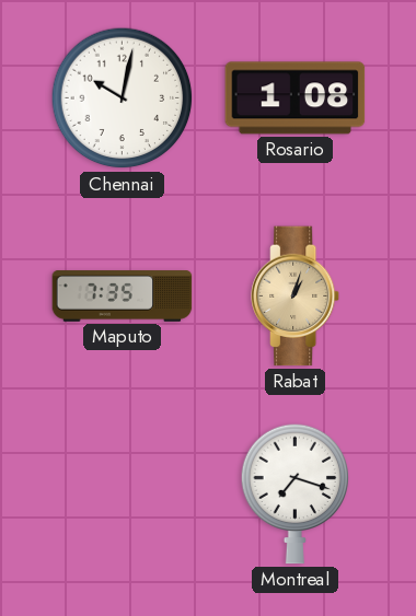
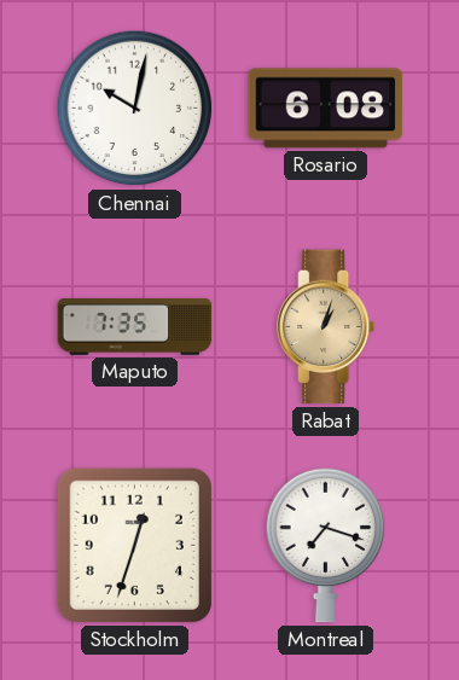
Rosario: 1:08 -> 6:08
Stockholm: none -> 12:33
